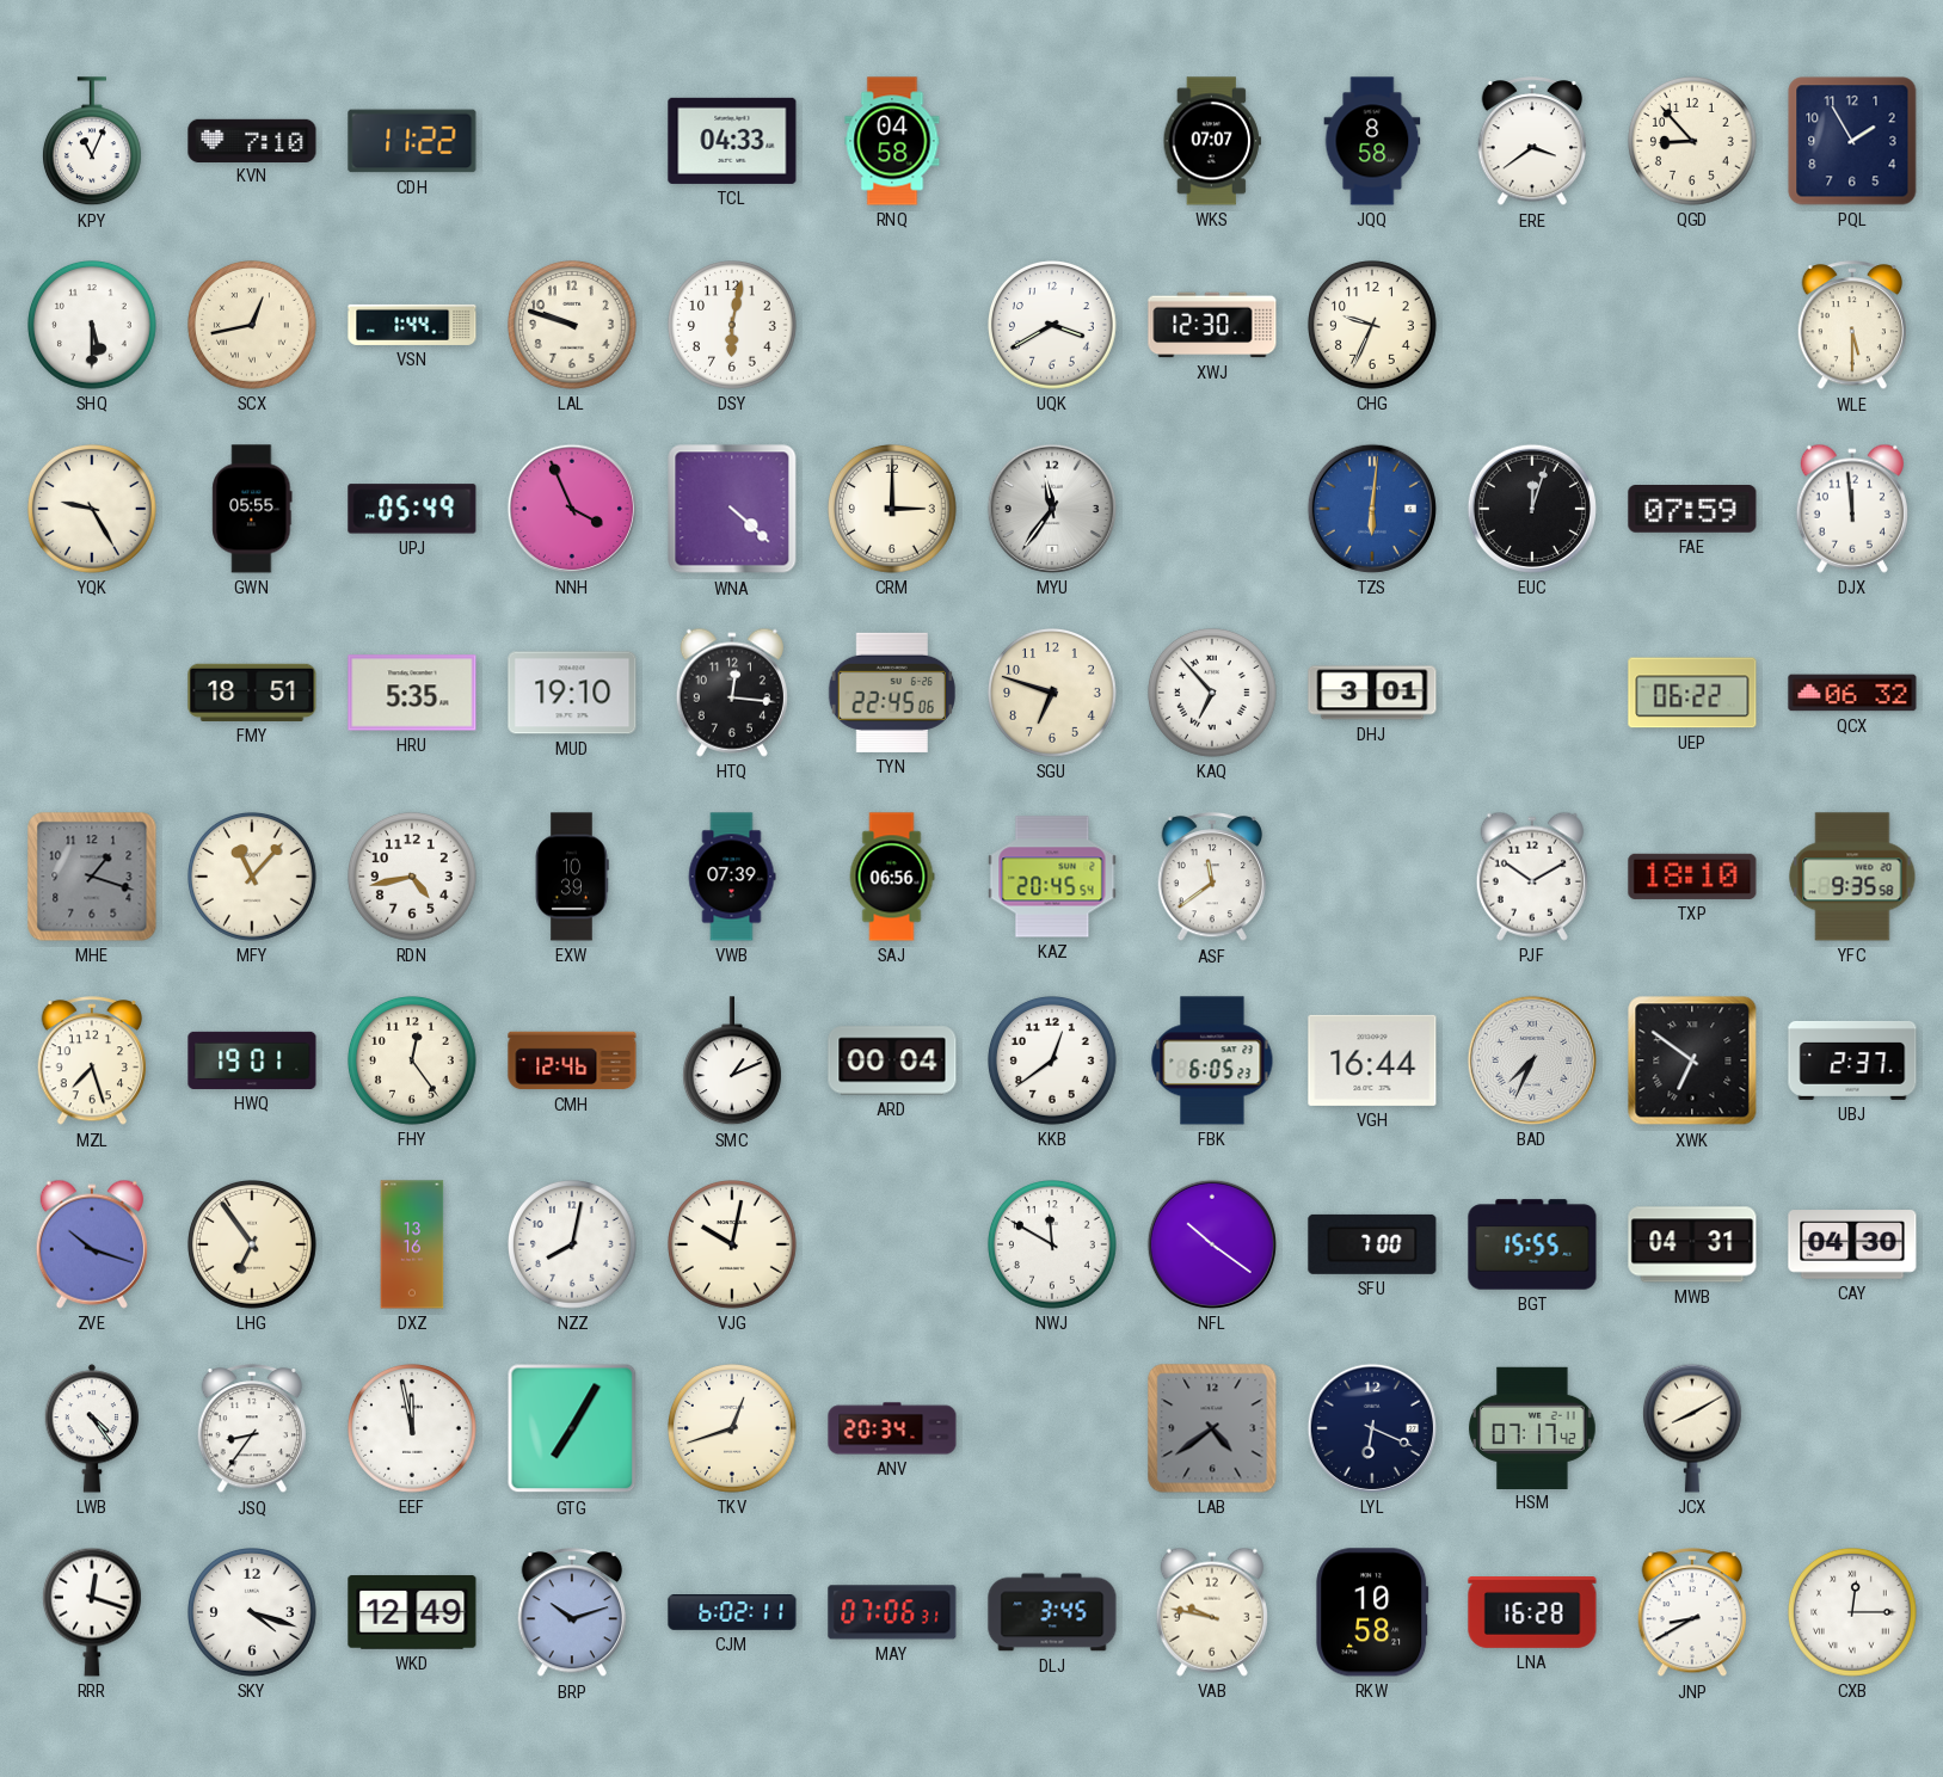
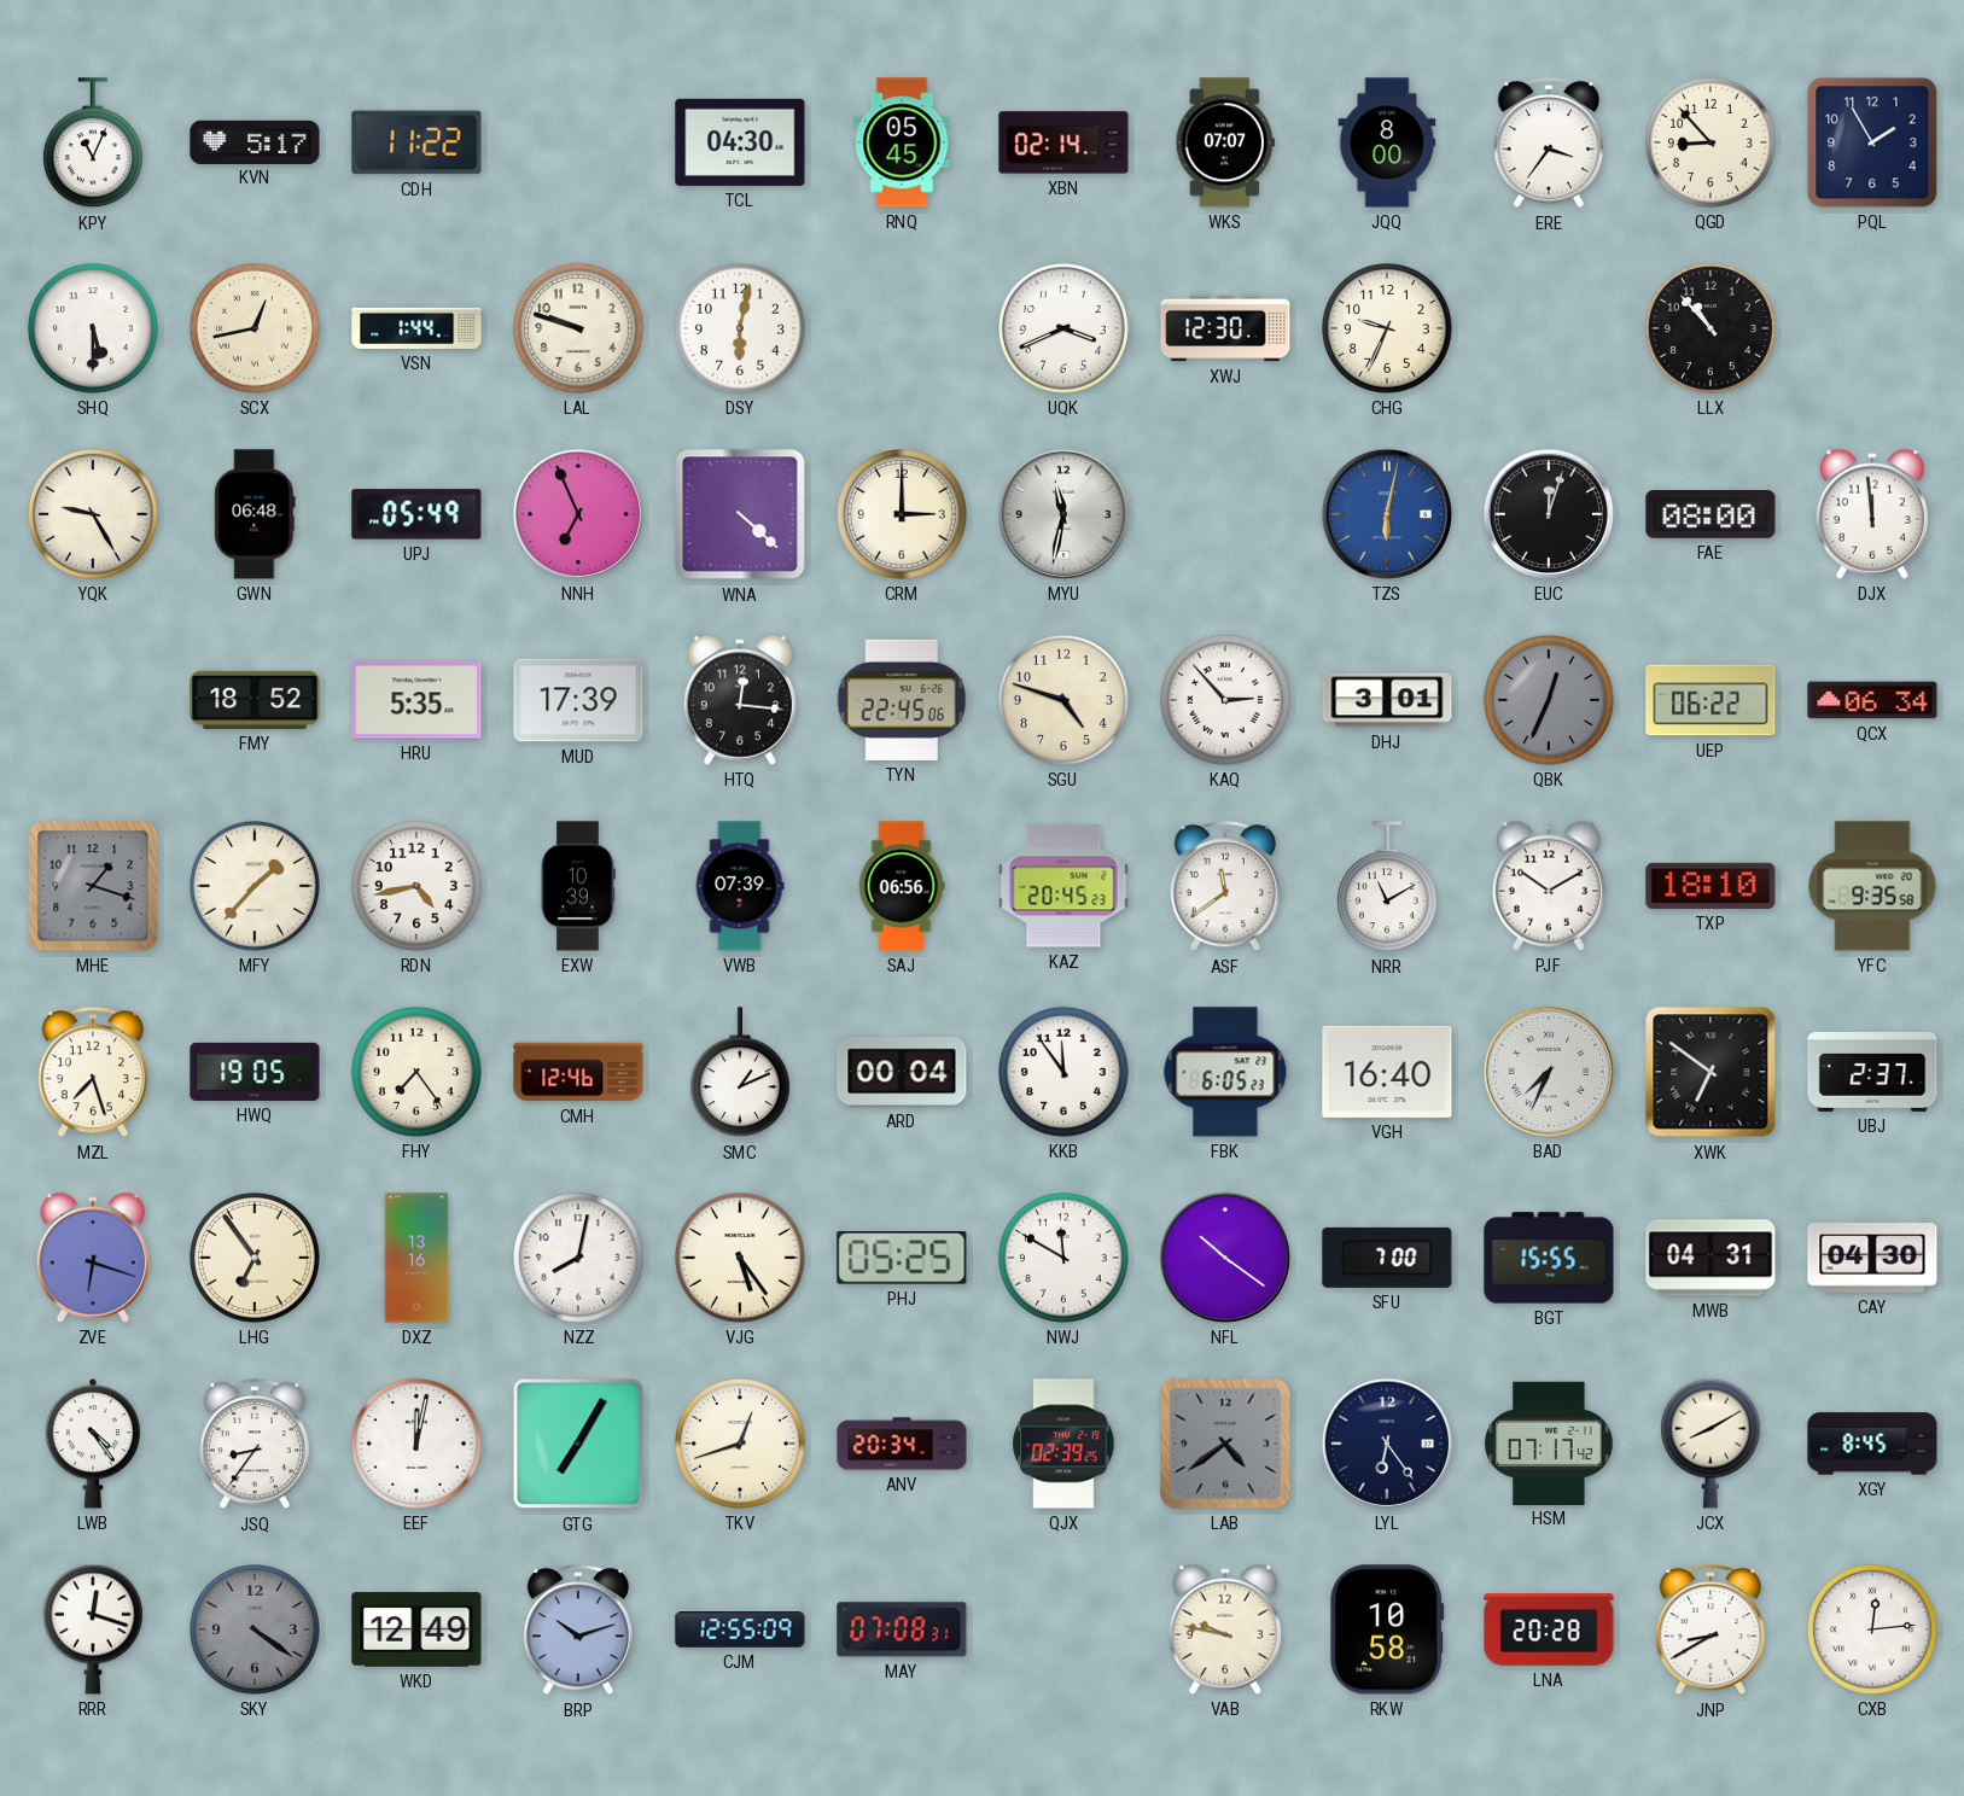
KVN: 7:10 -> 5:17
TCL: 04:33 -> 04:30
RNQ: 04:58 -> 05:45
XBN: none -> 02:14
JQQ: 8:58 -> 8:00
ERE: 3:39 -> 3:36
UQK: 3:40 -> 3:41
LLX: none -> 10:53
WLE: 5:30 -> none
GWN: 05:55 -> 06:48
NNH: 3:56 -> 6:56
MYU: 11:36 -> 11:32
TZS: 6:01 -> 6:02
FAE: 07:59 -> 08:00
FMY: 18:51 -> 18:52
MUD: 19:10 -> 17:39
SGU: 6:48 -> 4:48
KAQ: 6:53 -> 2:53
QBK: none -> 12:34
QCX: 06:32 -> 06:34
MFY: 11:07 -> 1:37
KAZ: 20:45:54 -> 20:45:23
NRR: none -> 11:10
HWQ: 19:01 -> 19:05
FHY: 12:24 -> 7:24
KKB: 12:39 -> 11:54
VGH: 16:44 -> 16:40
ZVE: 10:18 -> 6:18
VJG: 10:02 -> 5:24
PHJ: none -> 05:25
EEF: 11:58 -> 12:02
QJX: none -> 02:39
LYL: 6:19 -> 6:24
XGY: none -> 8:45
SKY: 4:18 -> 4:21
SKY dial: white -> grey
CJM: 6:02 -> 12:55
MAY: 07:06 -> 07:08
DLJ: 3:45 -> none
LNA: 16:28 -> 20:28
CXB: 12:15 -> 12:14
